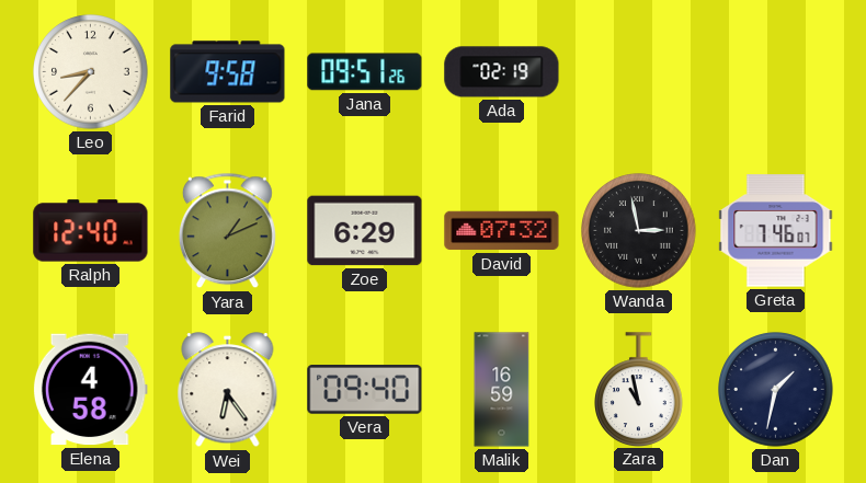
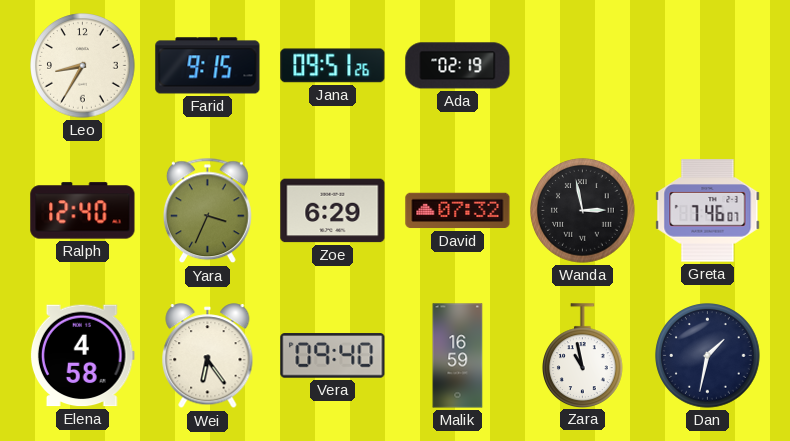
Leo: 8:37 -> 8:35
Farid: 9:58 -> 9:15
Yara: 1:11 -> 3:34
